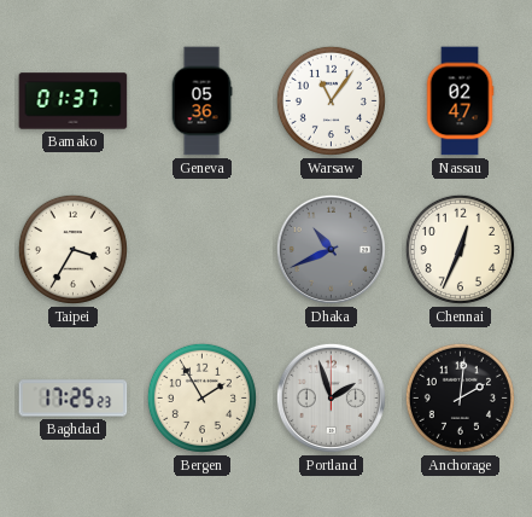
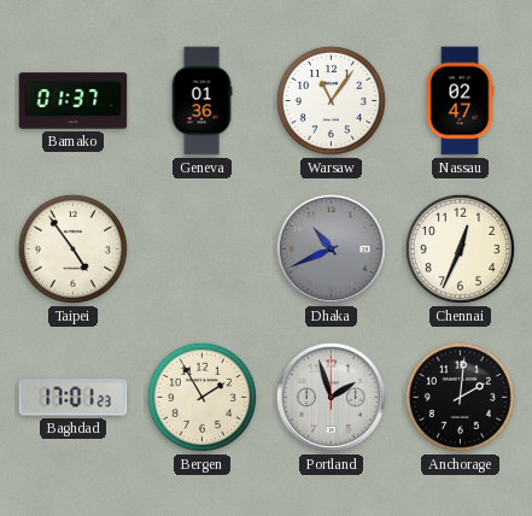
Geneva: 05:36 -> 01:36
Taipei: 3:35 -> 4:54
Baghdad: 17:25 -> 17:01
